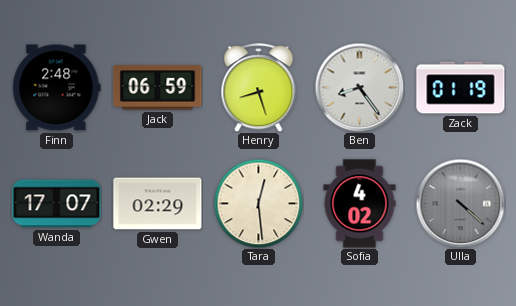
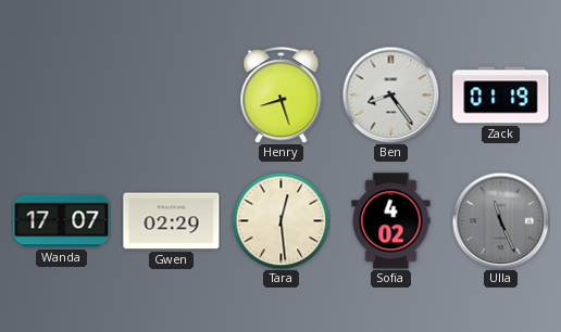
Finn: 2:48 -> none
Jack: 06:59 -> none
Ulla: 4:22 -> 11:26
